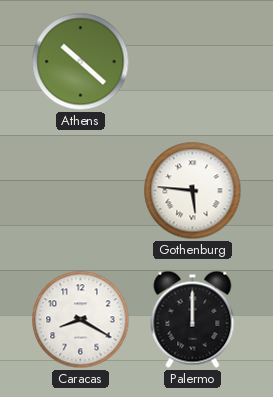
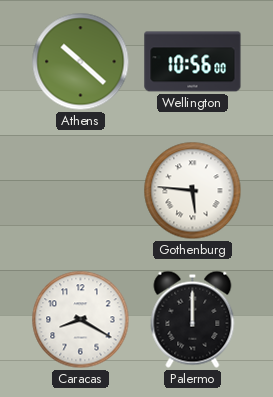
Wellington: none -> 10:56
